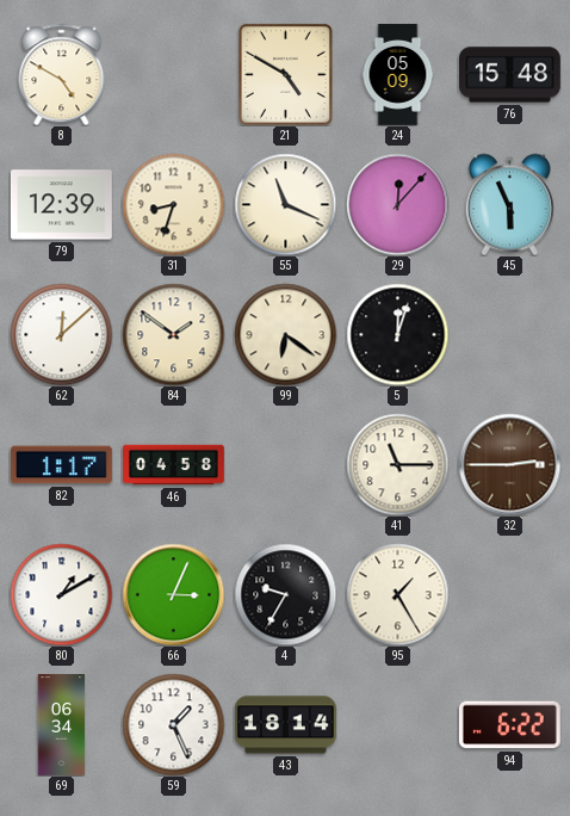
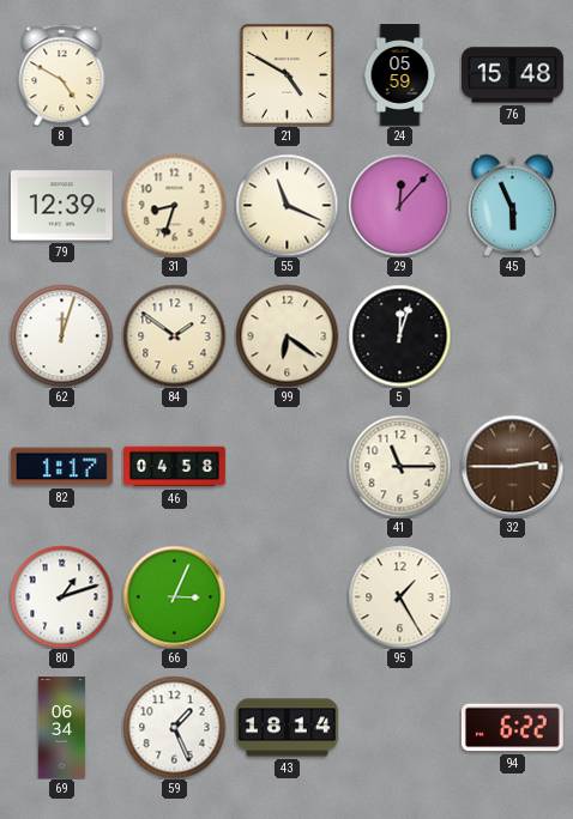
24: 05:09 -> 05:59
62: 12:08 -> 12:03
80: 1:10 -> 1:12
4: 9:35 -> none
